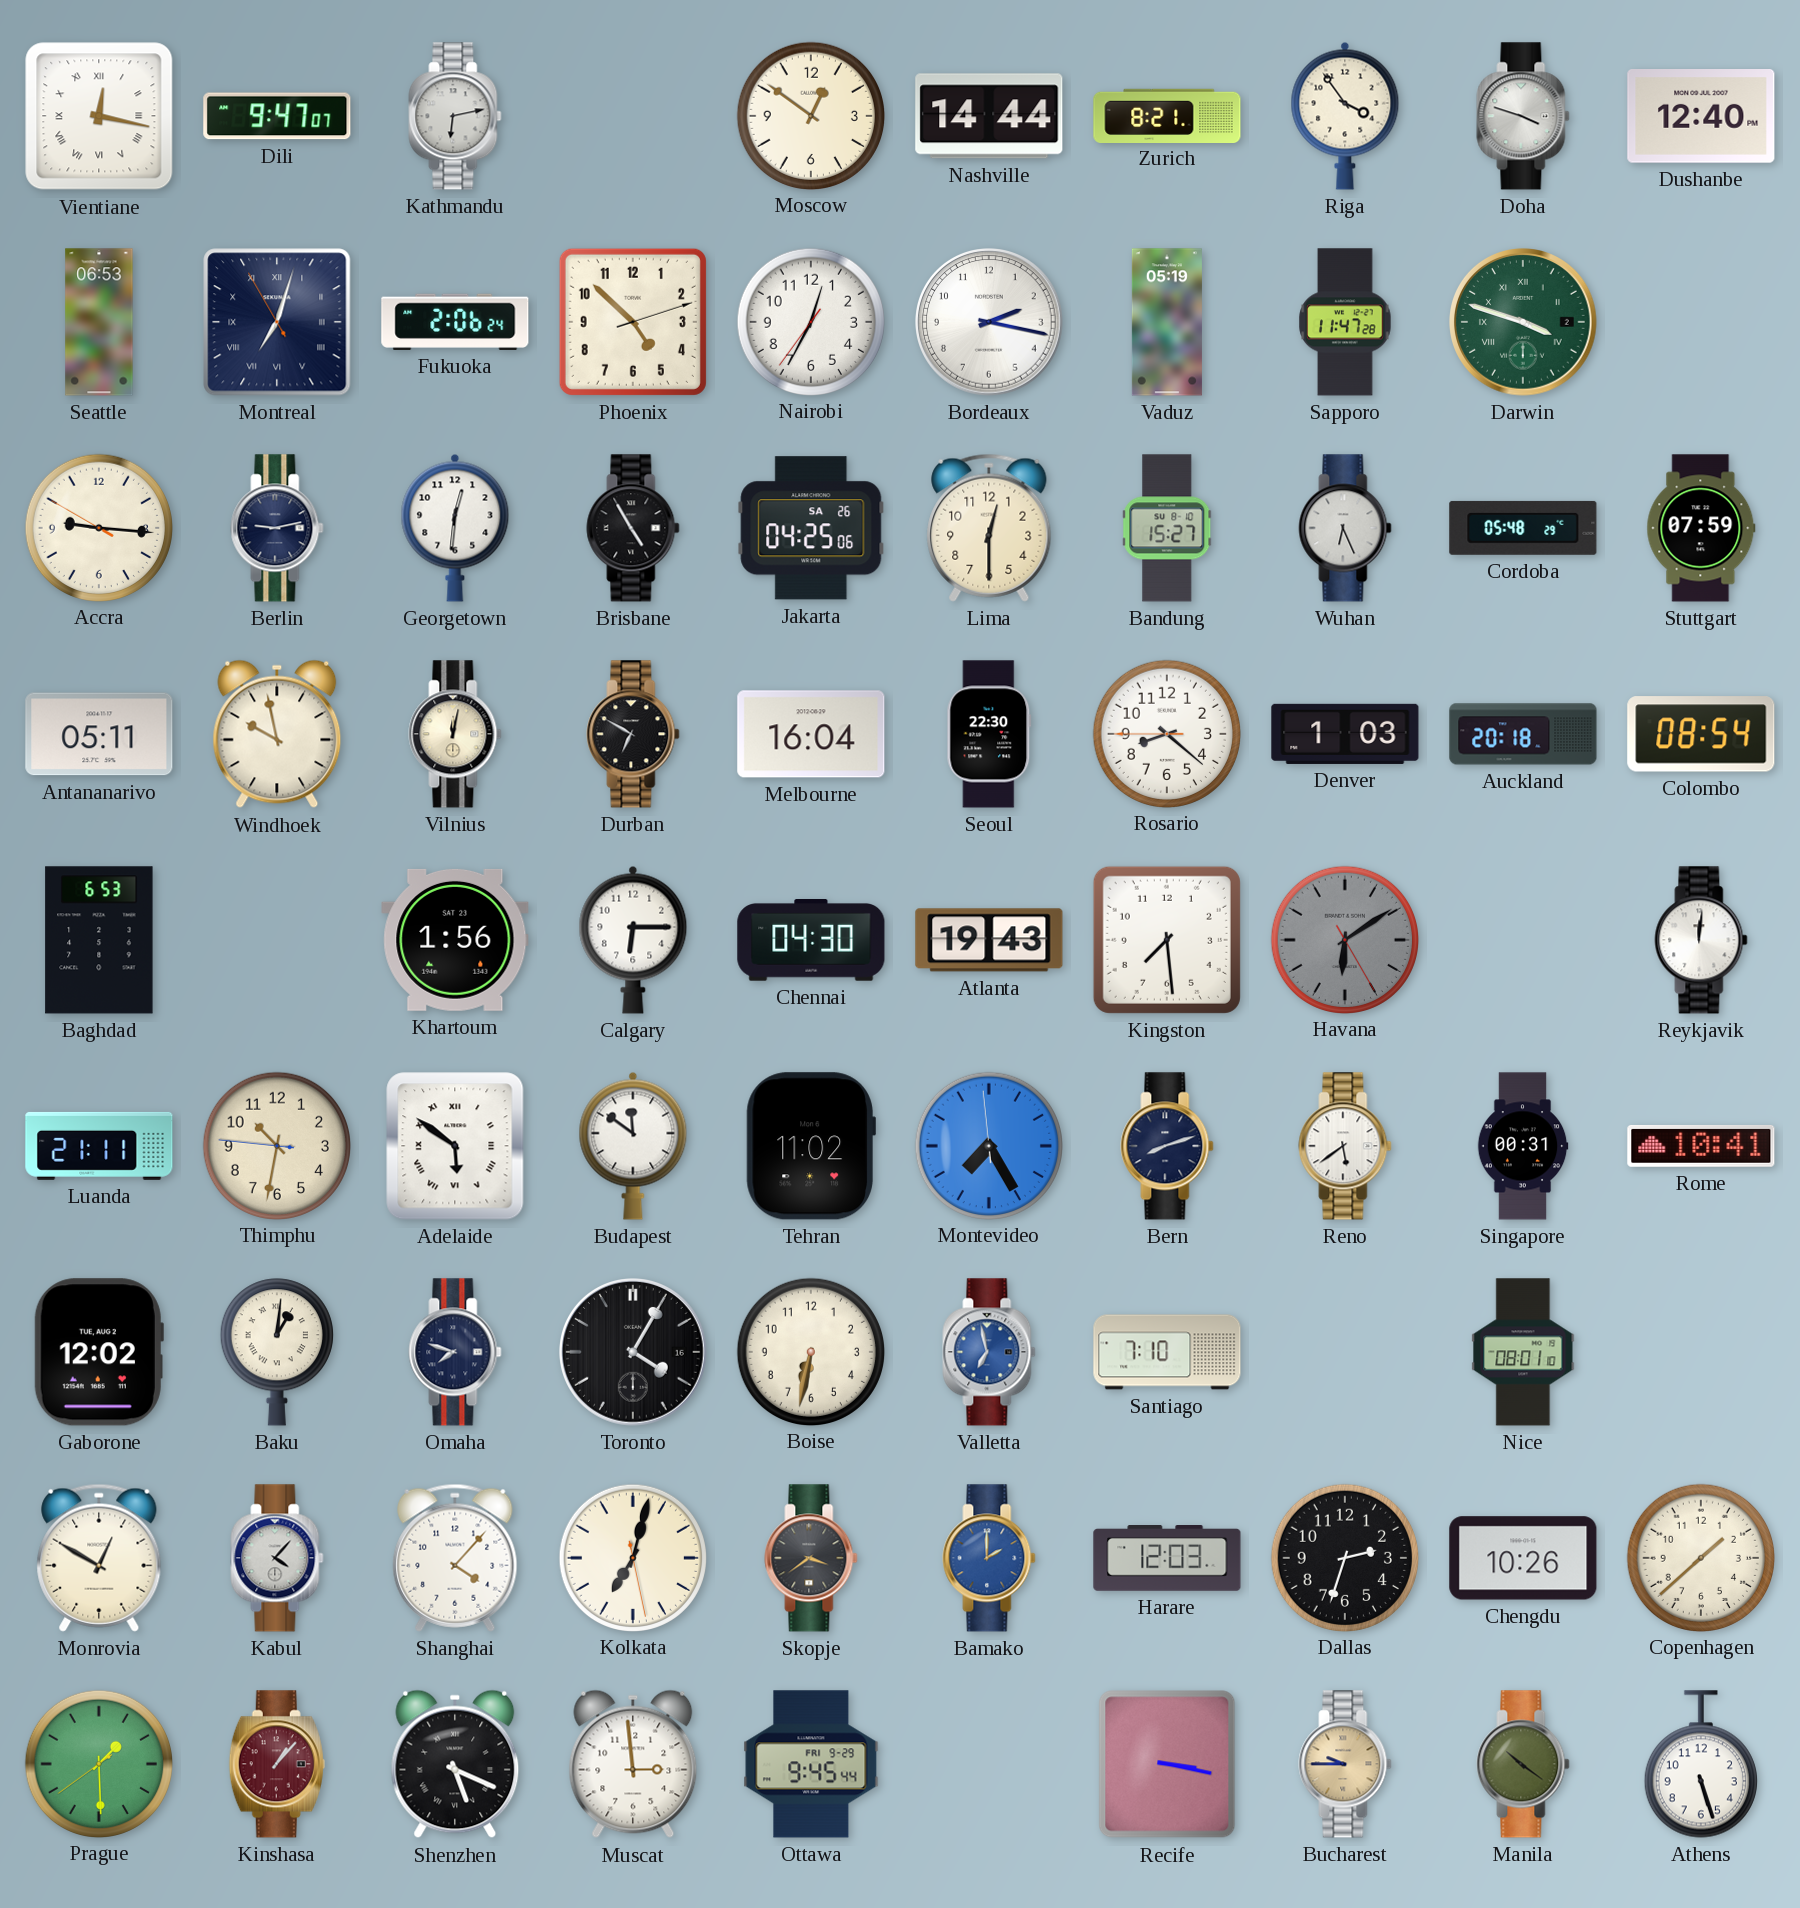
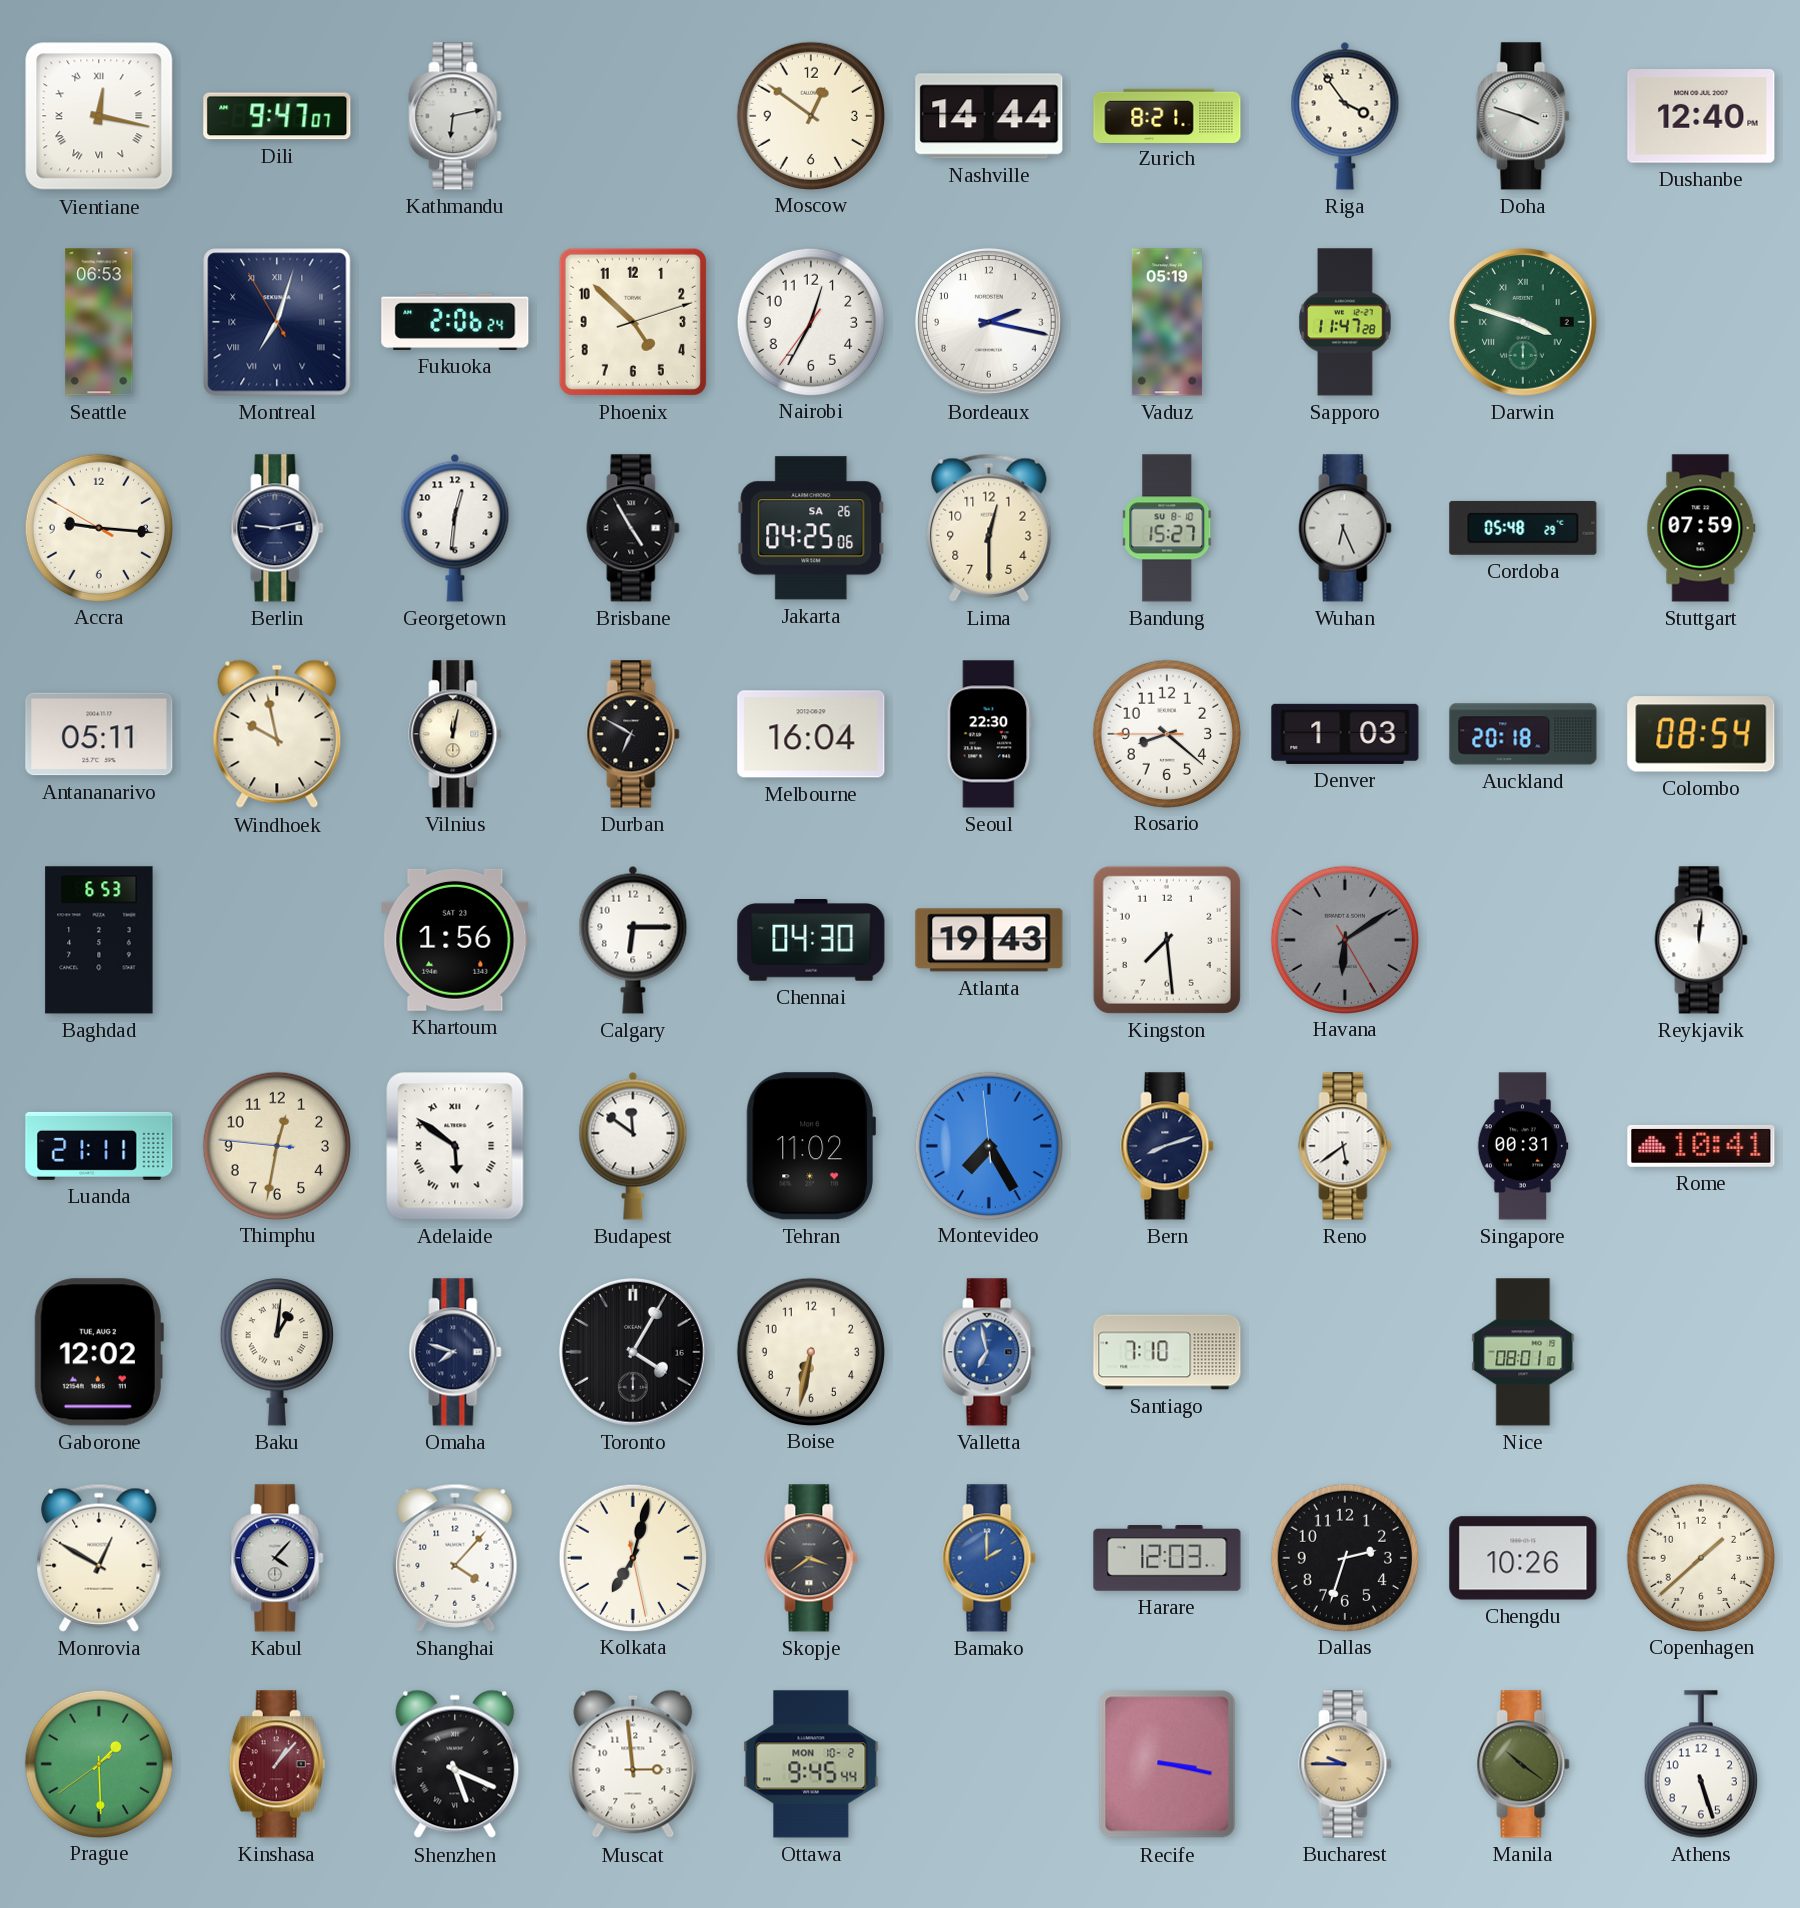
Thimphu: 10:31 -> 12:31
Ottawa date: FRI 9-29 -> MON 10-2
